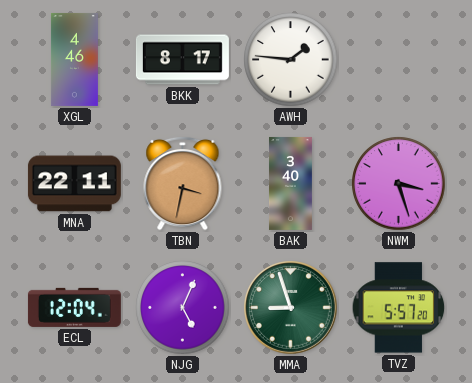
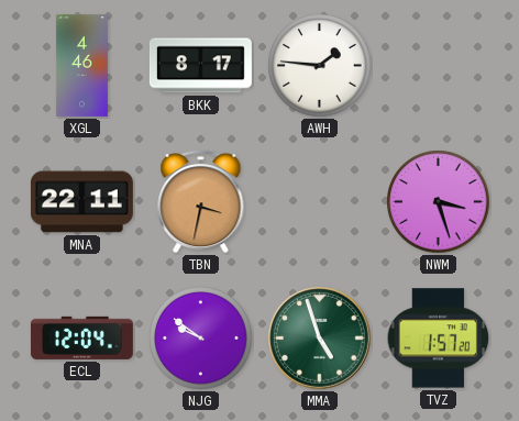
BAK: 3:40 -> none
NJG: 5:04 -> 9:51
MMA: 8:57 -> 4:57
TVZ: 5:57 -> 1:57
